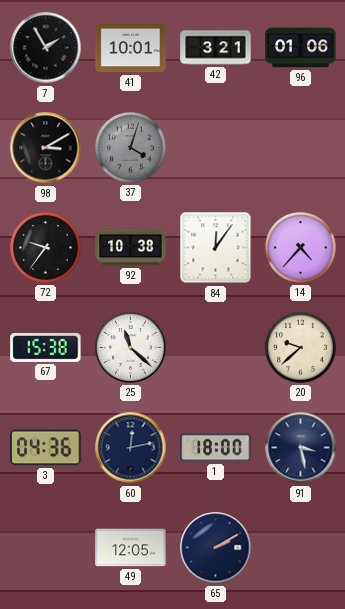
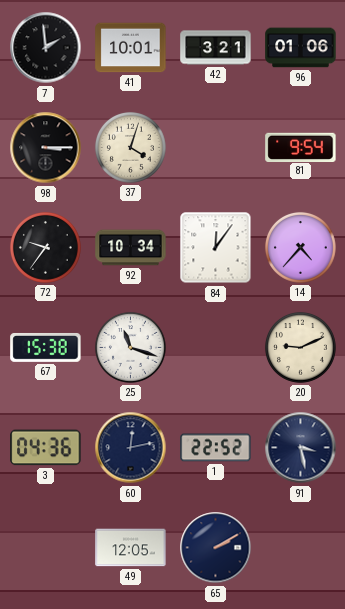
7: 1:55 -> 1:59
98: 3:10 -> 3:15
37 dial: grey -> cream
81: none -> 9:54
92: 10:38 -> 10:34
25: 11:22 -> 11:18
20: 9:38 -> 9:11
1: 18:00 -> 22:52
